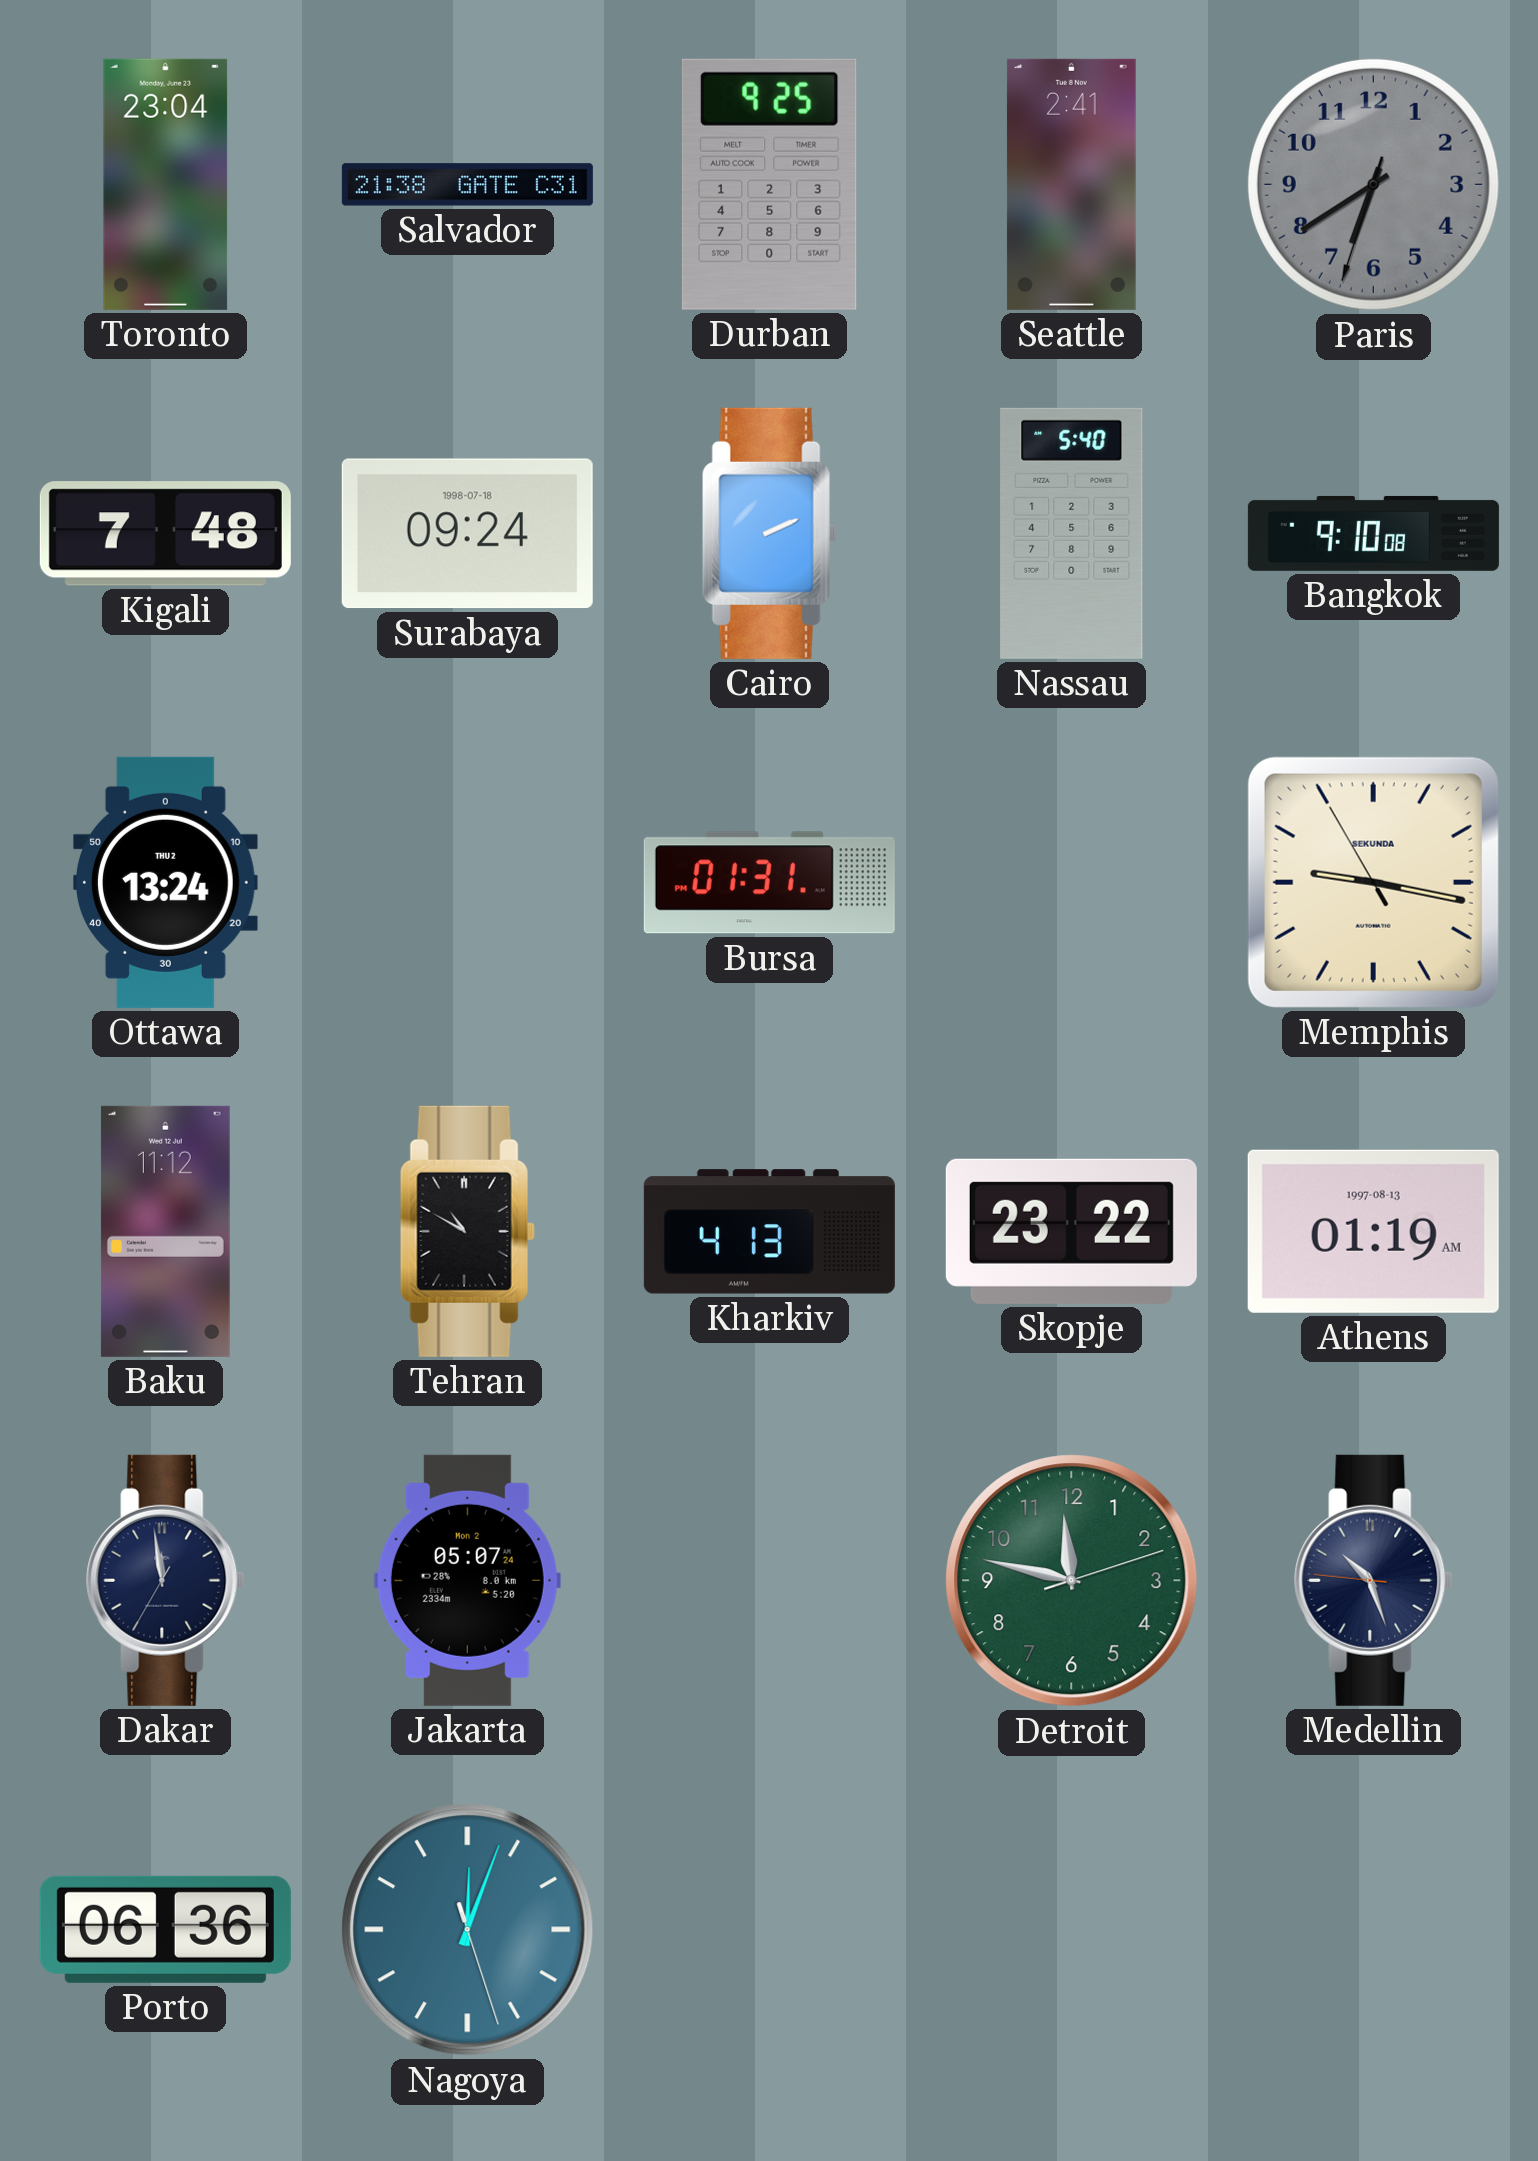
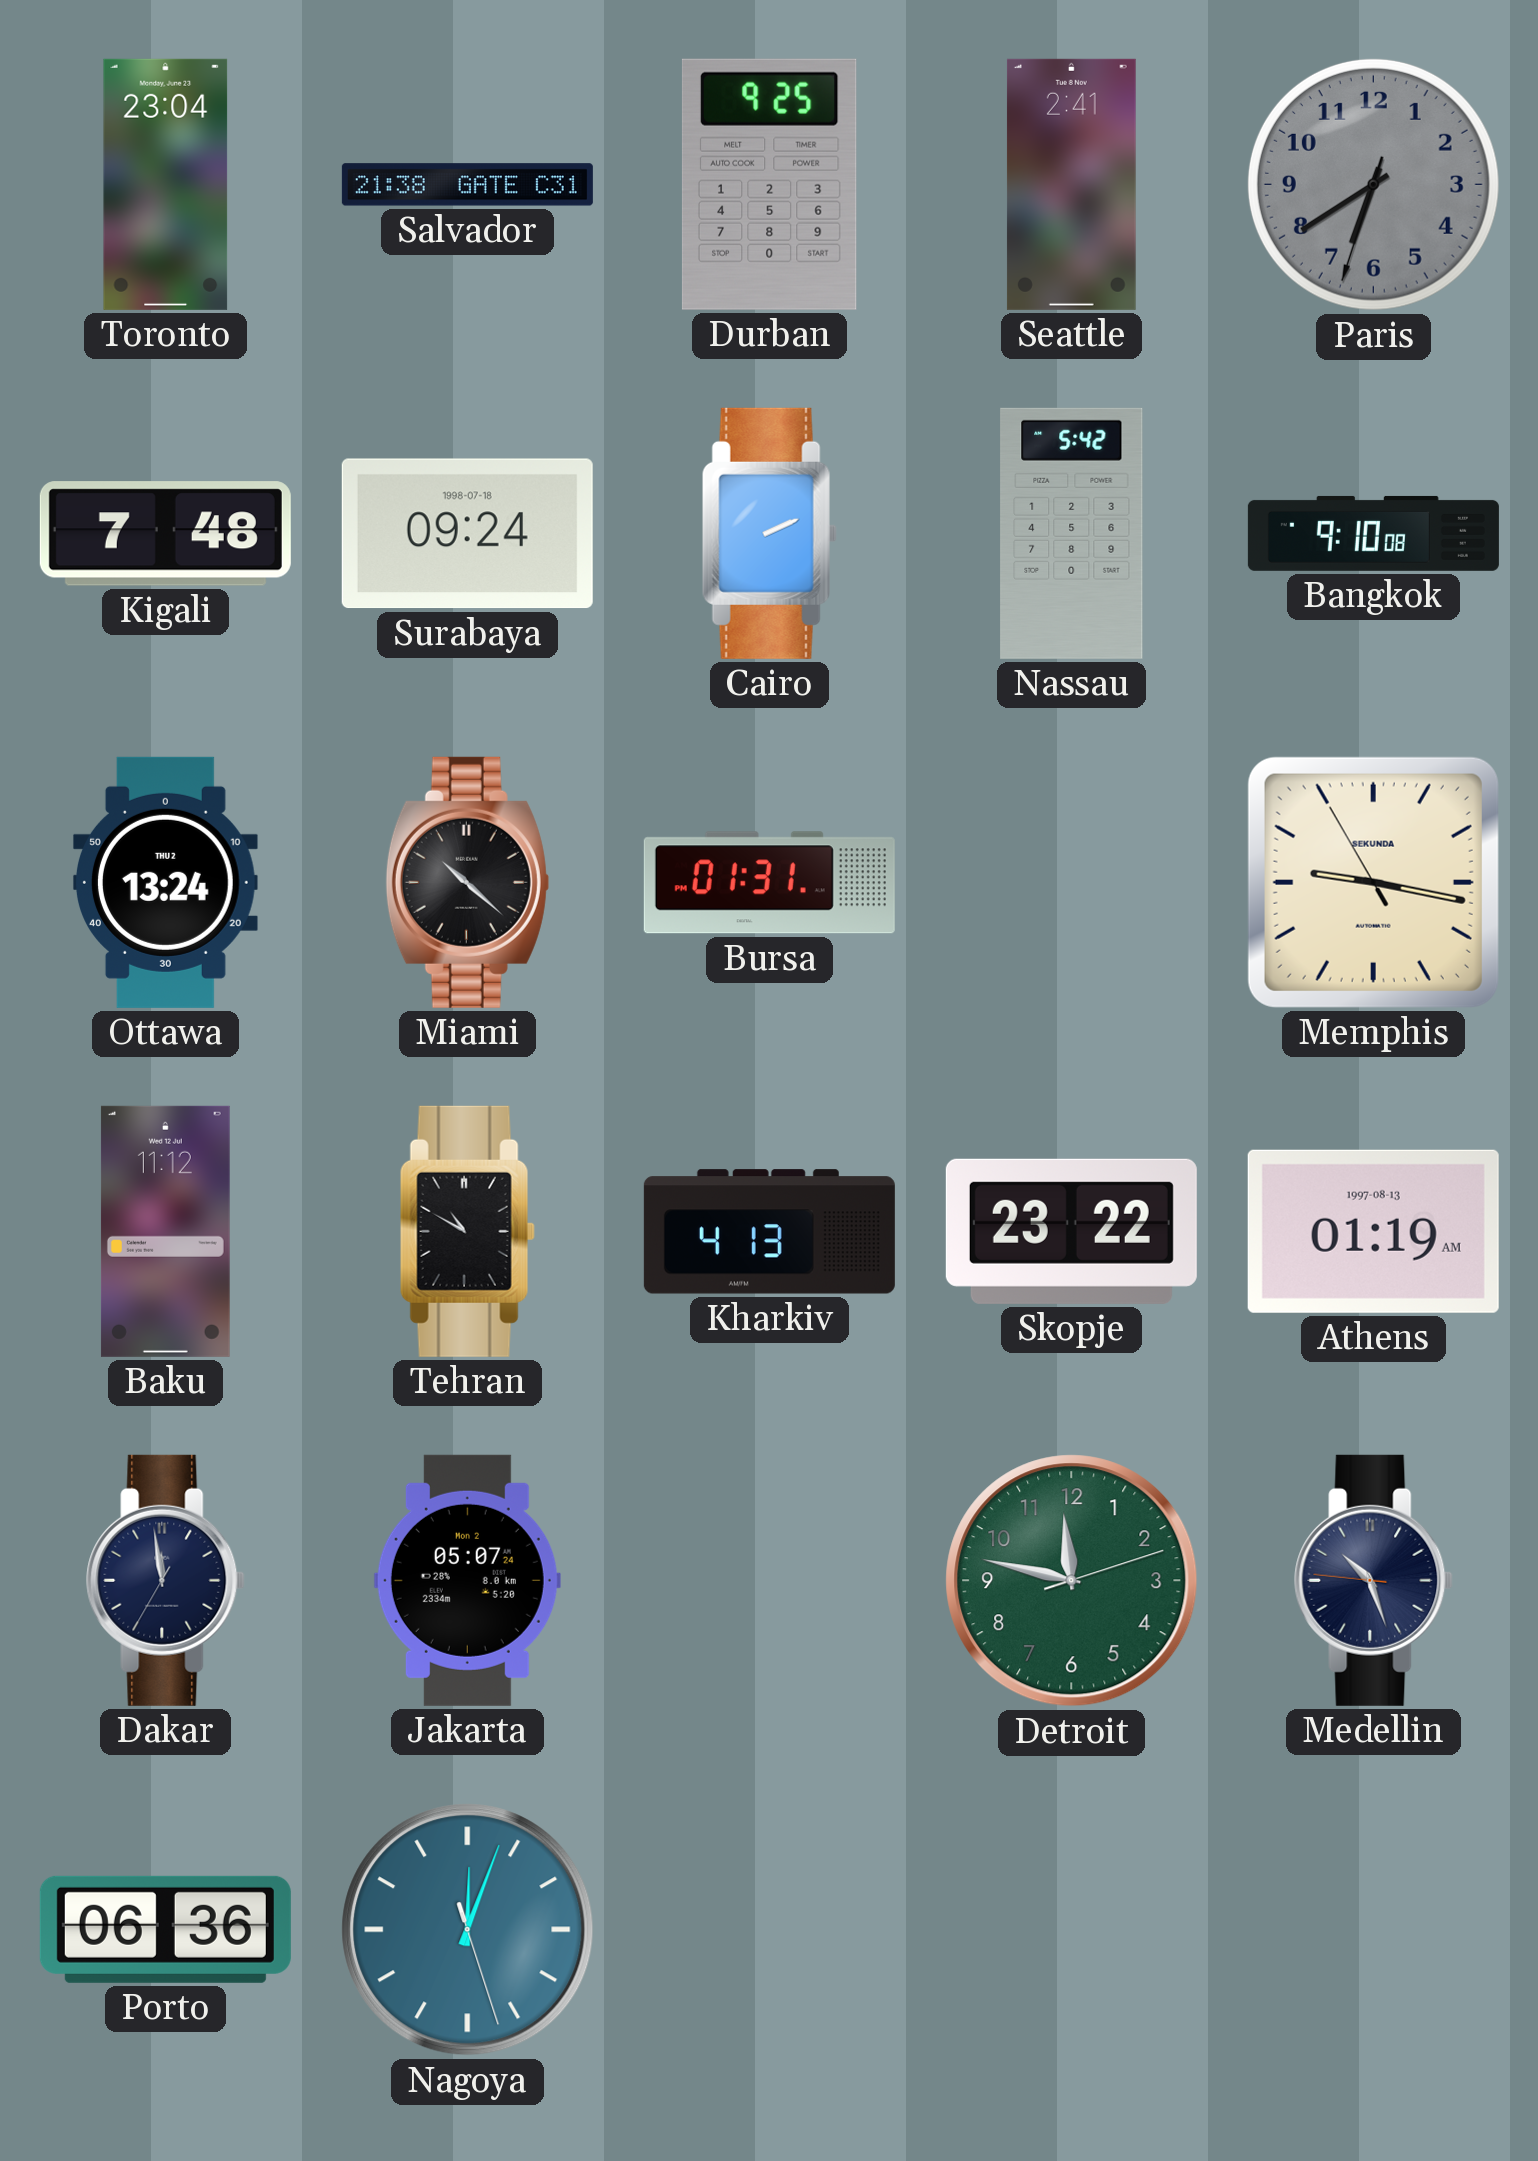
Nassau: 5:40 -> 5:42
Miami: none -> 10:22
